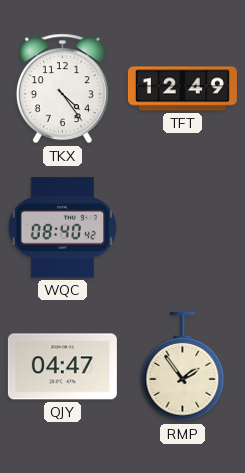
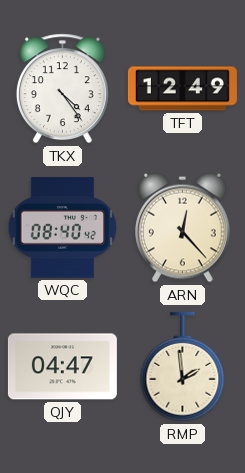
ARN: none -> 12:23
RMP: 1:54 -> 1:59
